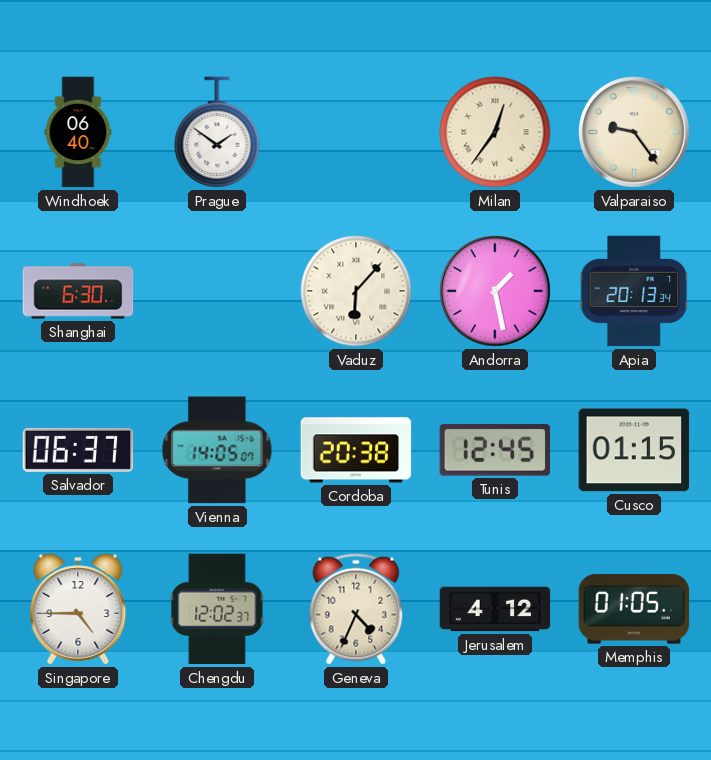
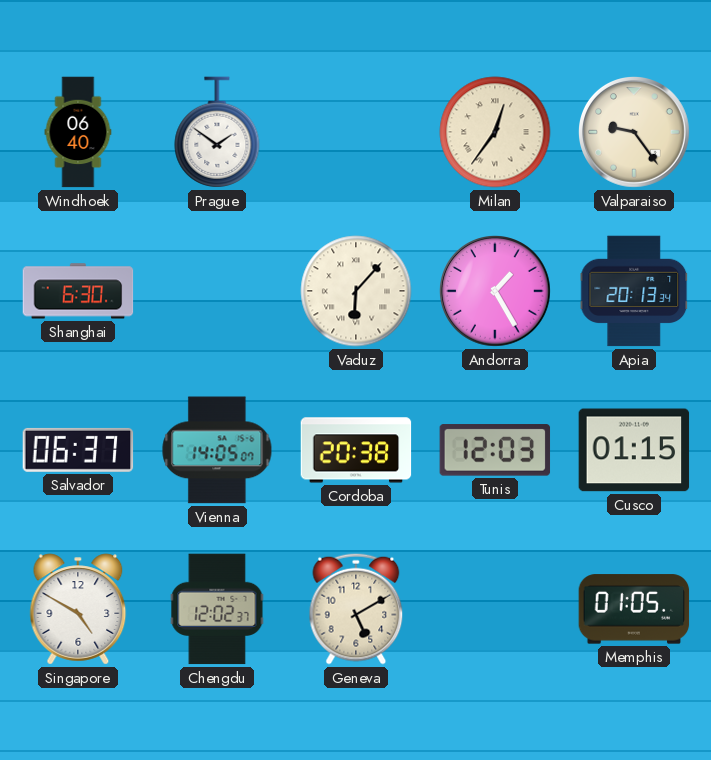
Andorra: 1:28 -> 1:25
Tunis: 12:45 -> 12:03
Singapore: 4:45 -> 4:50
Geneva: 4:34 -> 5:10
Jerusalem: 4:12 -> none
